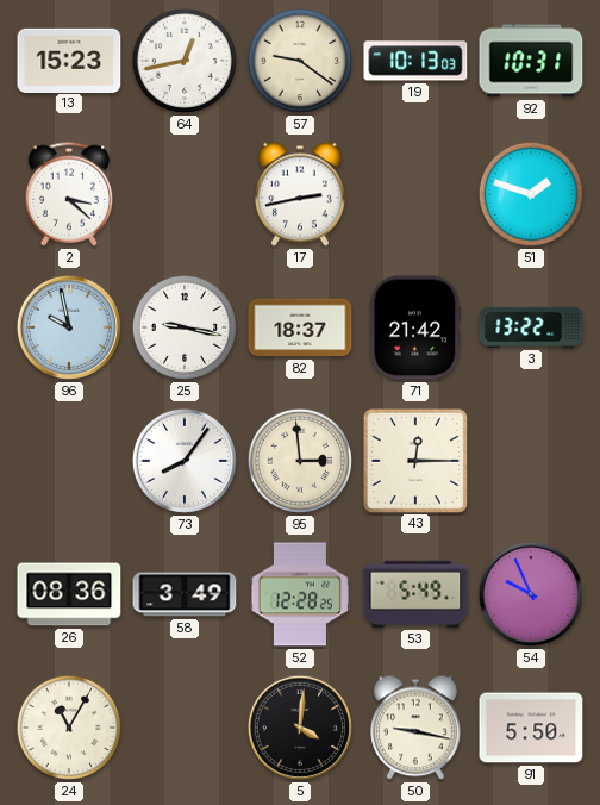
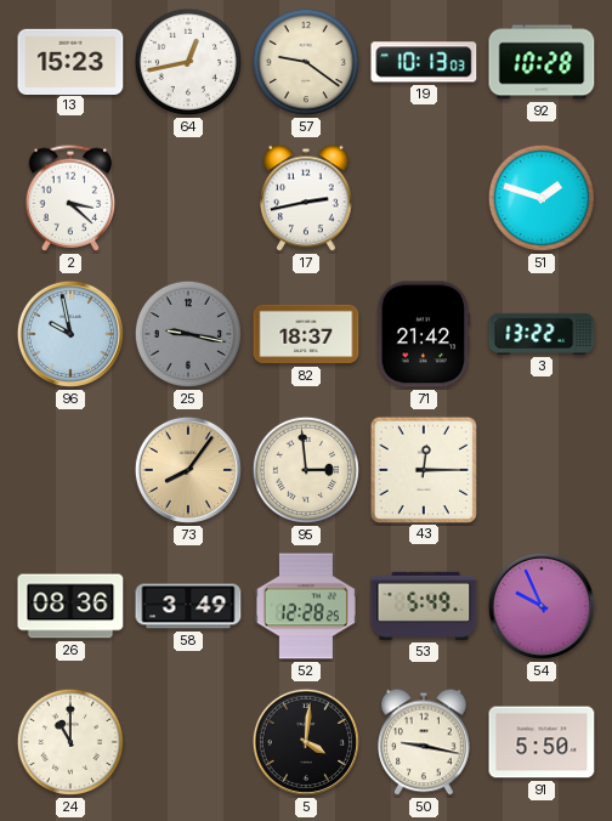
92: 10:31 -> 10:28
25 dial: white -> grey
73 dial: white -> champagne
24: 11:05 -> 11:00
